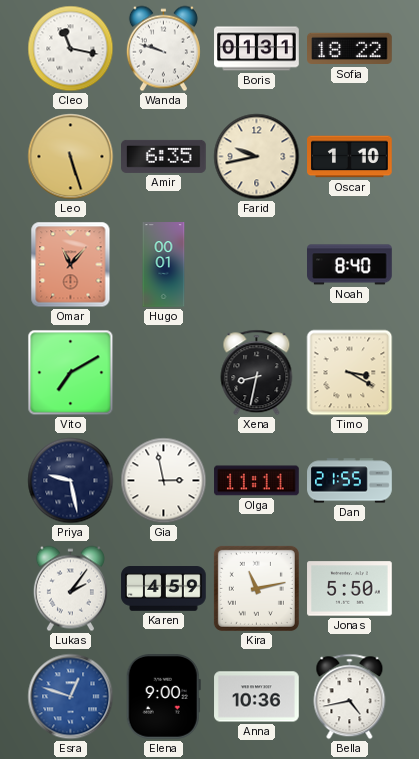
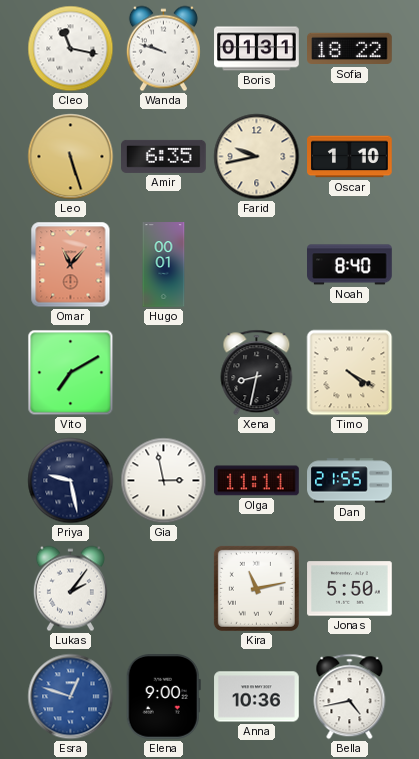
Timo: 3:20 -> 4:20
Karen: 4:59 -> none
